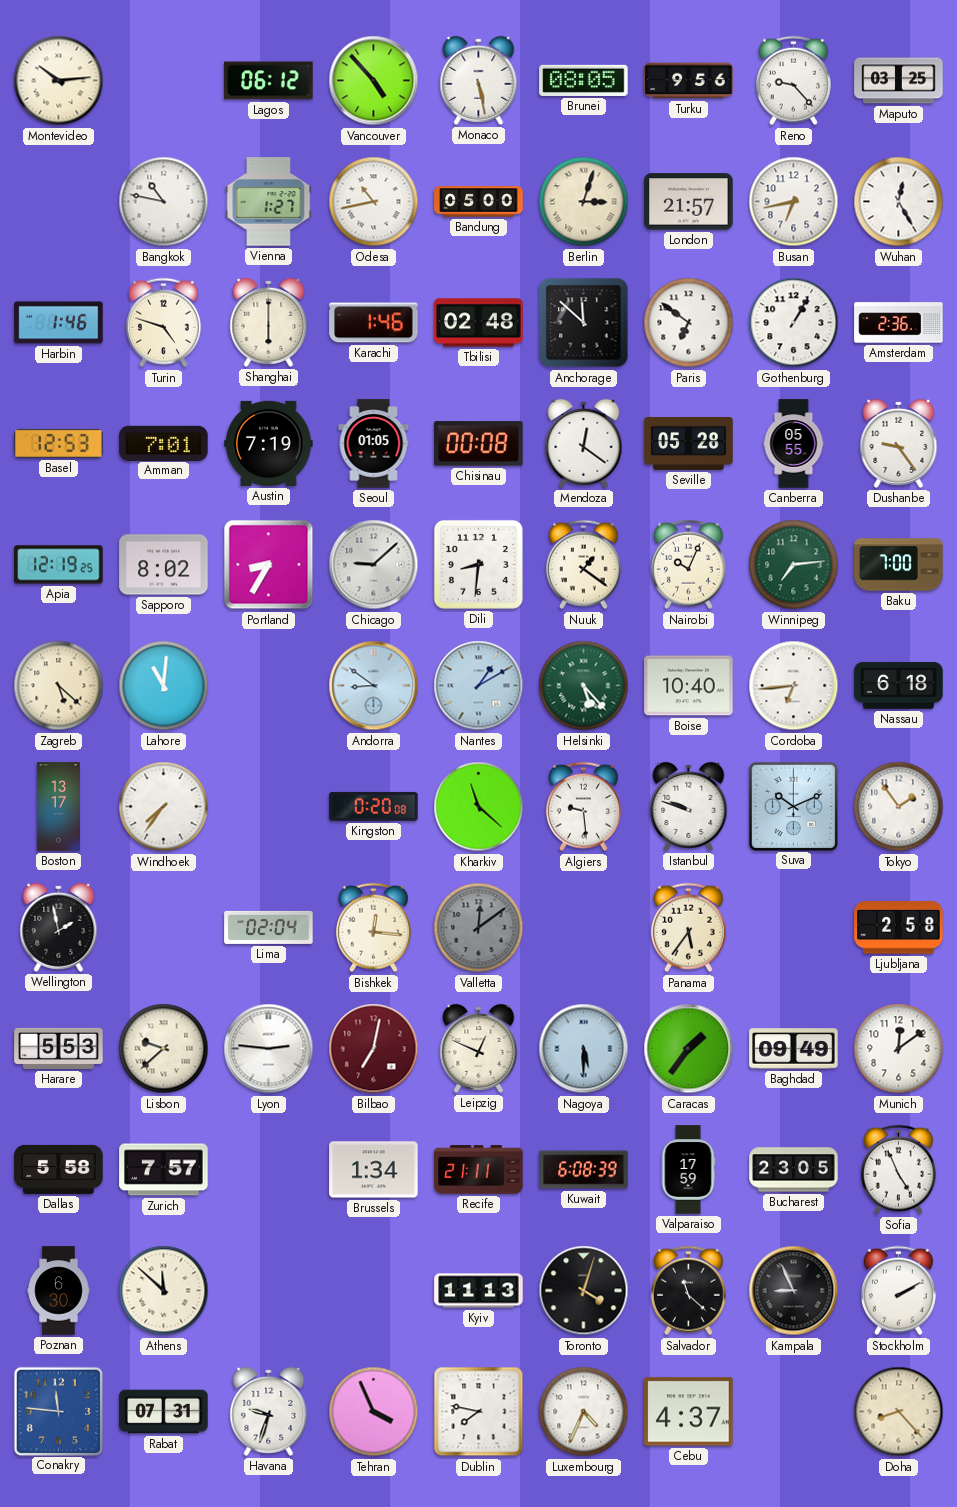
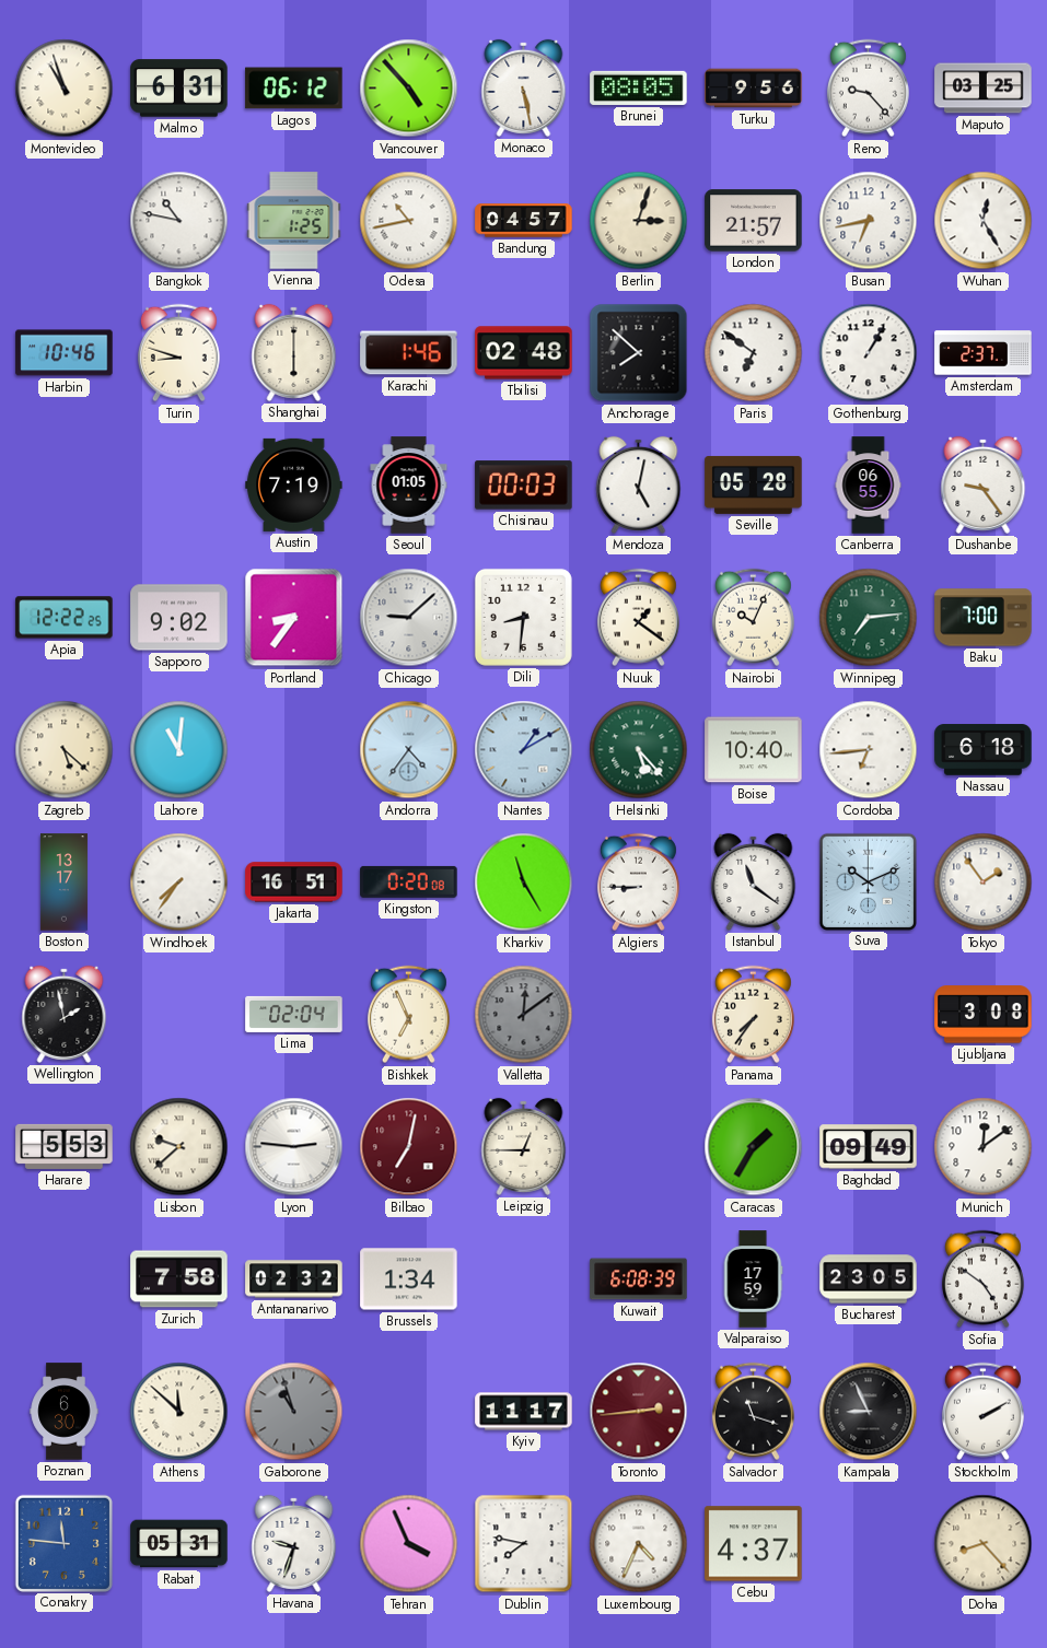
Montevideo: 10:14 -> 10:57
Malmo: none -> 6:31
Vienna: 1:27 -> 1:25
Bandung: 05:00 -> 04:57
Harbin: 1:46 -> 10:46
Turin: 4:48 -> 8:48
Anchorage: 11:52 -> 7:52
Amsterdam: 2:36 -> 2:37
Basel: 12:53 -> none
Amman: 7:01 -> none
Chisinau: 00:08 -> 00:03
Mendoza: 12:21 -> 5:02
Canberra: 05:55 -> 06:55
Apia: 12:19 -> 12:22
Sapporo: 8:02 -> 9:02
Portland: 8:35 -> 8:36
Andorra: 8:51 -> 4:36
Jakarta: none -> 16:51
Kharkiv: 11:22 -> 11:25
Algiers: 9:29 -> 8:45
Istanbul: 9:48 -> 11:21
Bishkek: 12:16 -> 6:56
Panama: 5:36 -> 7:36
Ljubljana: 2:58 -> 3:08
Leipzig: 12:49 -> 12:45
Nagoya: 5:30 -> none
Caracas: 1:36 -> 1:35
Dallas: 5:58 -> none
Zurich: 7:57 -> 7:58
Antananarivo: none -> 02:32
Recife: 21:11 -> none
Sofia: 4:56 -> 4:51
Gaborone: none -> 10:57
Kyiv: 11:13 -> 11:17
Toronto: 4:03 -> 2:44
Toronto dial: black -> burgundy
Salvador: 11:22 -> 11:18
Rabat: 07:31 -> 05:31
